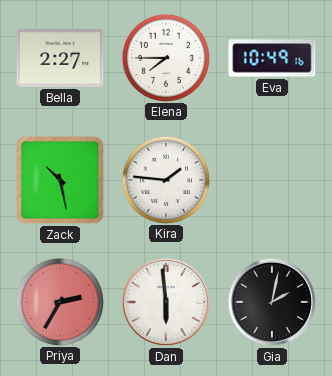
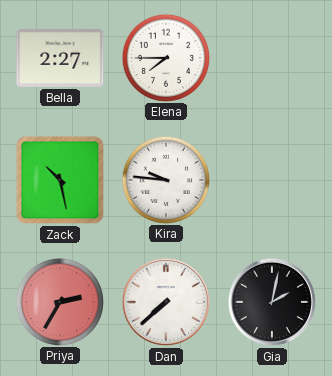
Eva: 10:49 -> none
Kira: 1:46 -> 9:46
Dan: 5:59 -> 7:38
